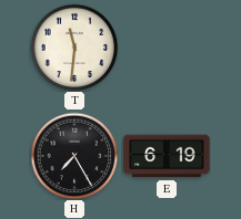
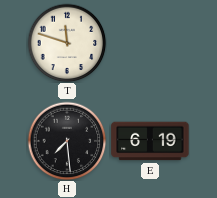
T: 11:31 -> 11:48
H: 7:25 -> 7:29
